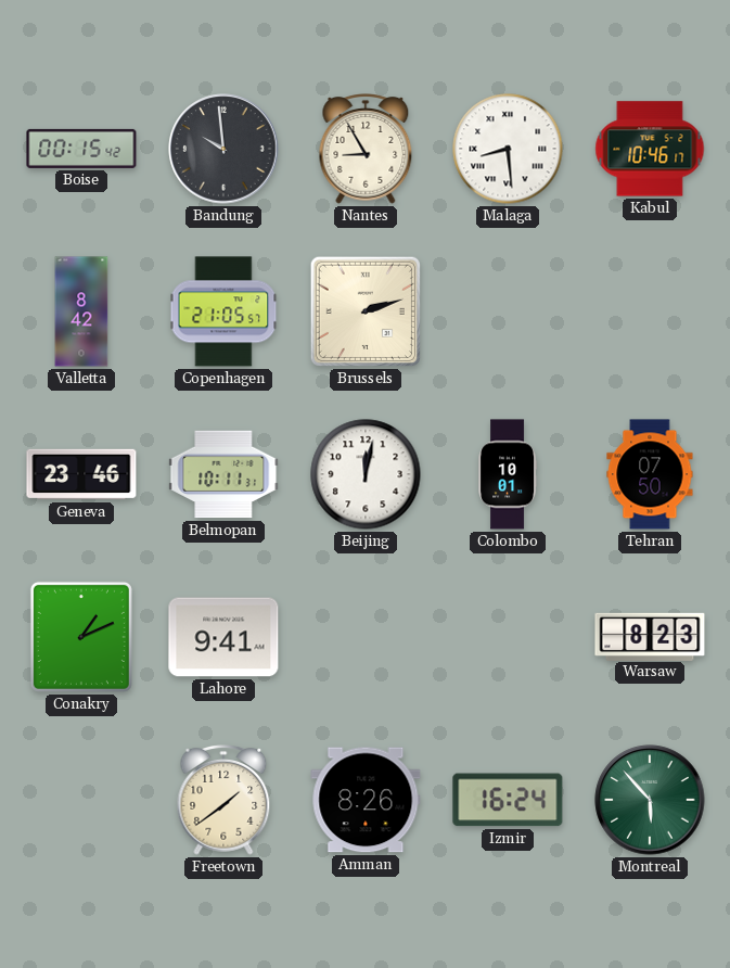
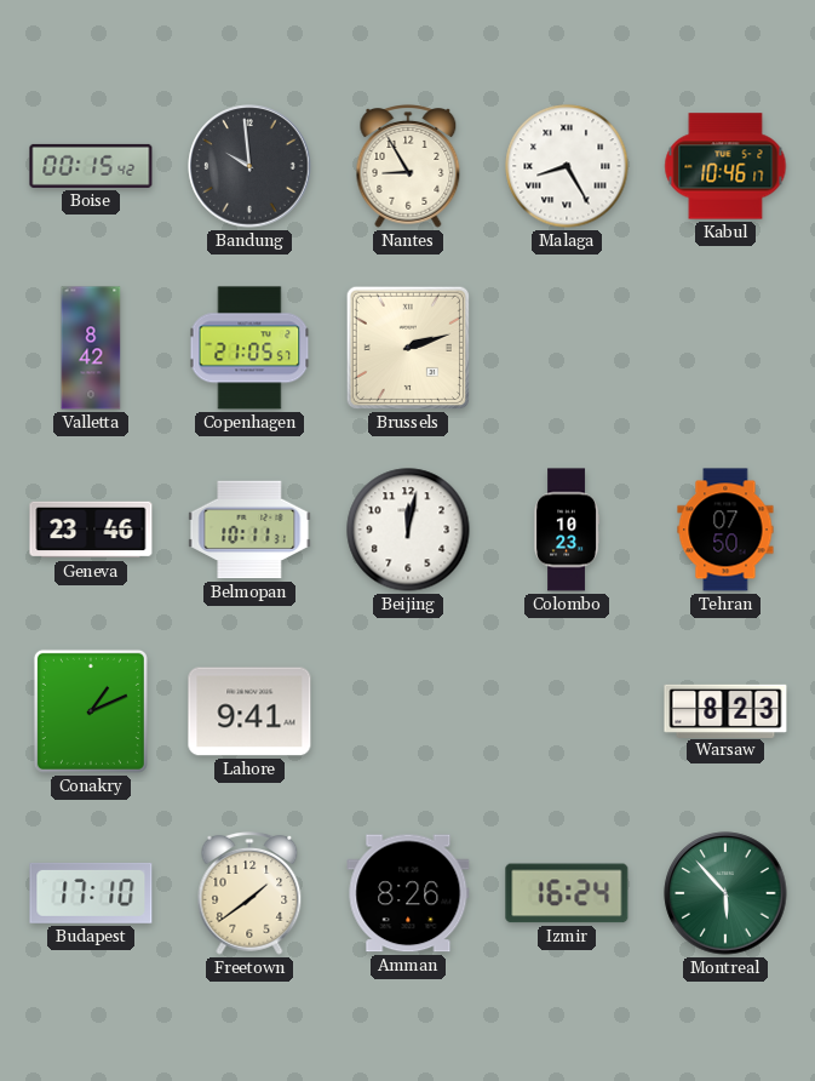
Malaga: 8:29 -> 8:25
Colombo: 10:01 -> 10:23
Budapest: none -> 17:10
